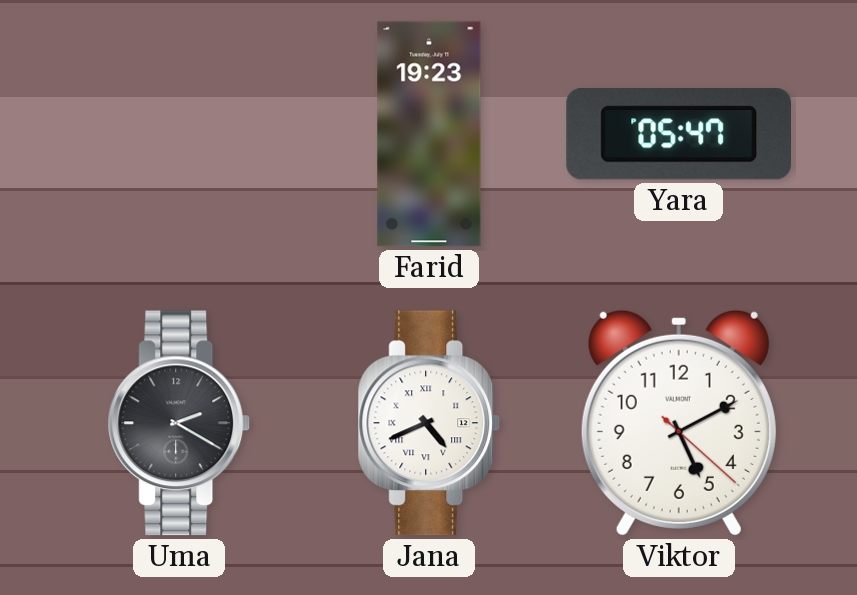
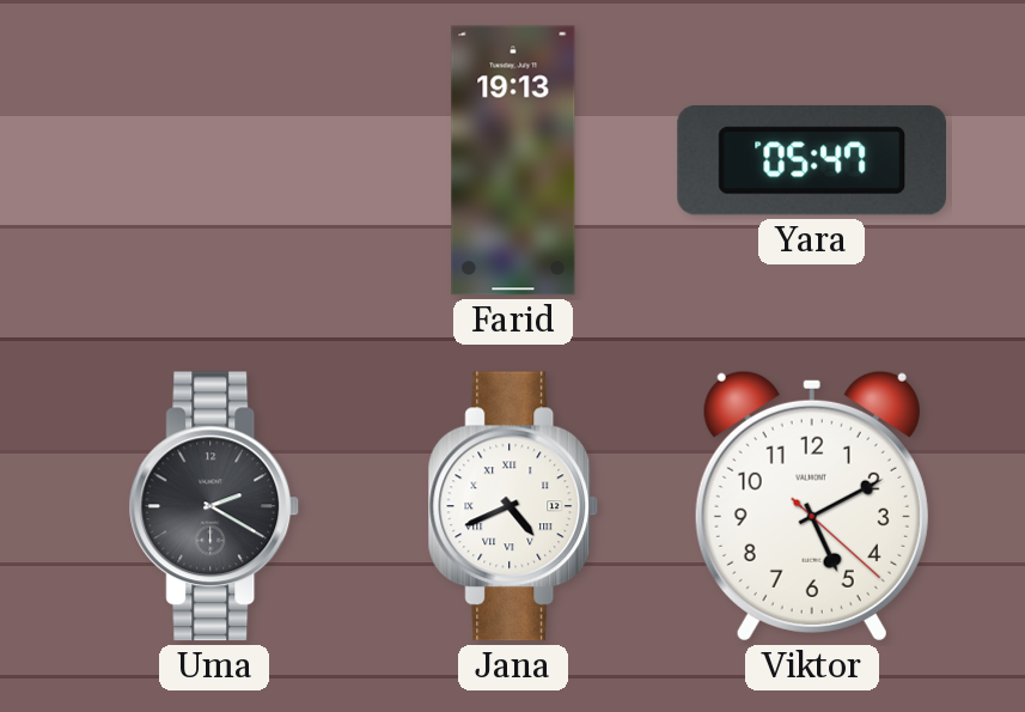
Farid: 19:23 -> 19:13
